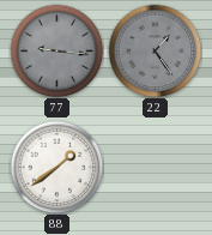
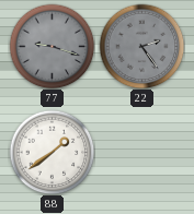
77: 9:16 -> 9:18
22: 1:24 -> 2:24
